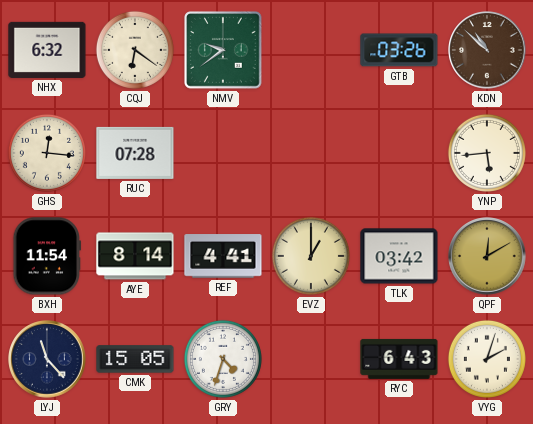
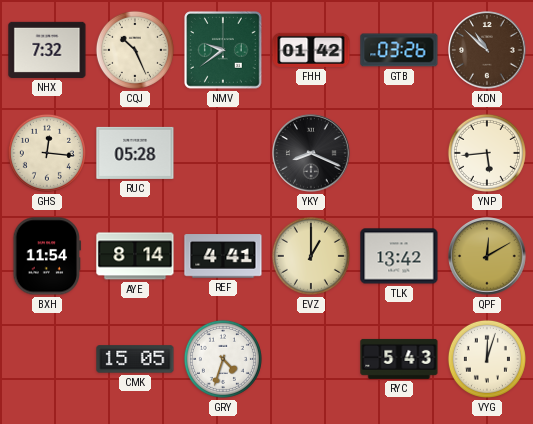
NHX: 6:32 -> 7:32
CQJ: 6:21 -> 10:26
FHH: none -> 01:42
RUC: 07:28 -> 05:28
YKY: none -> 8:19
TLK: 03:42 -> 13:42
LYJ: 11:23 -> none
RYC: 6:43 -> 5:43
VYG: 2:03 -> 12:03
